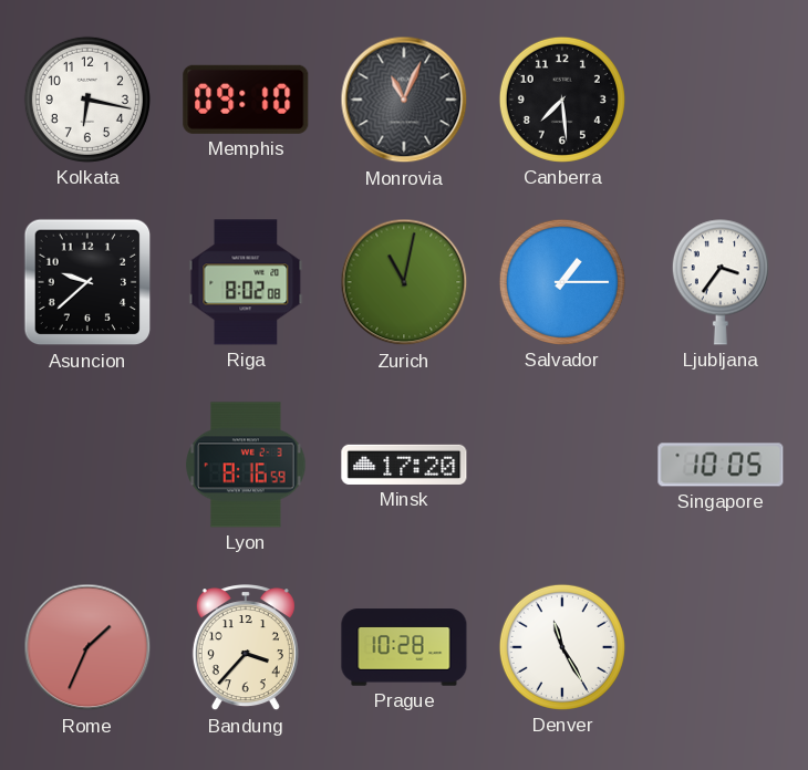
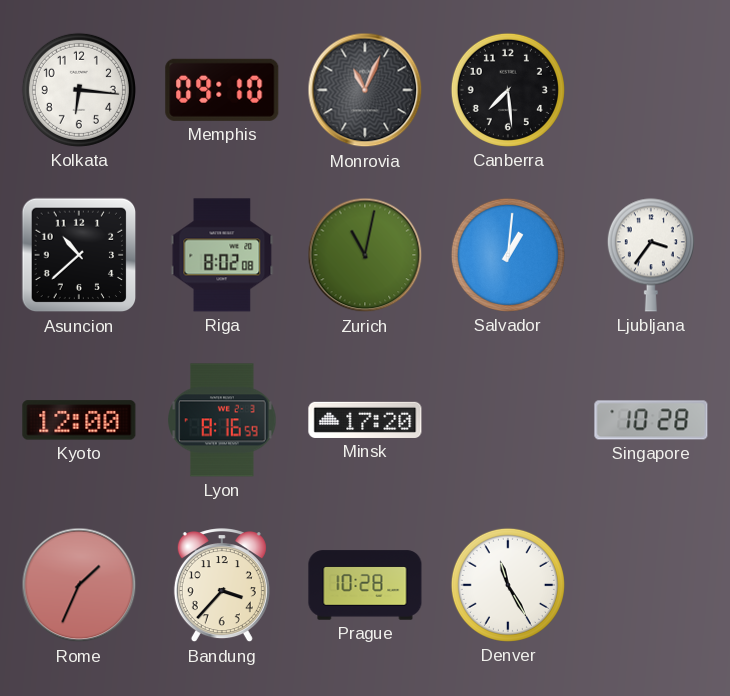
Kolkata: 6:17 -> 6:16
Asuncion: 9:38 -> 10:38
Salvador: 1:15 -> 1:01
Kyoto: none -> 12:00
Singapore: 10:05 -> 10:28
